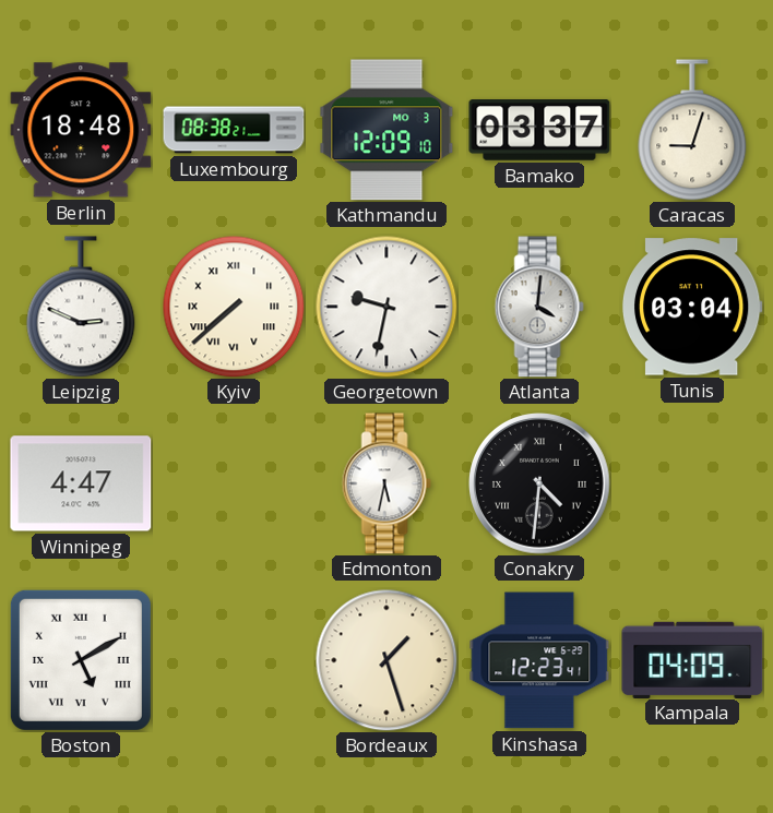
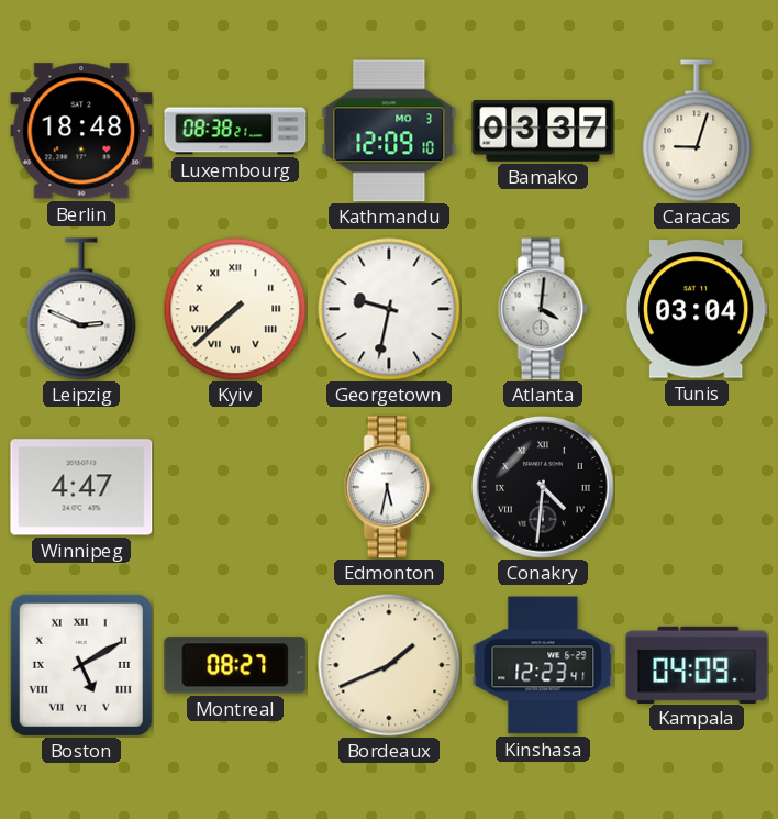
Montreal: none -> 08:27
Bordeaux: 1:27 -> 1:41
